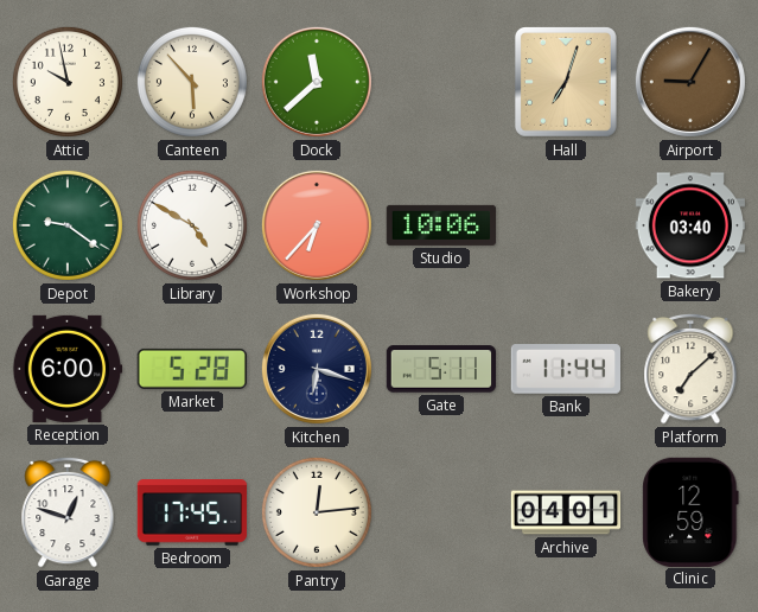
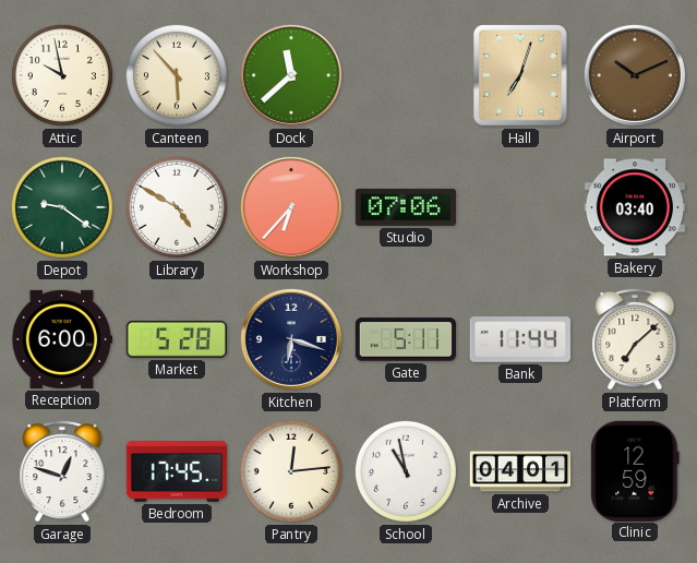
Airport: 9:05 -> 10:11
Studio: 10:06 -> 07:06
School: none -> 10:58
